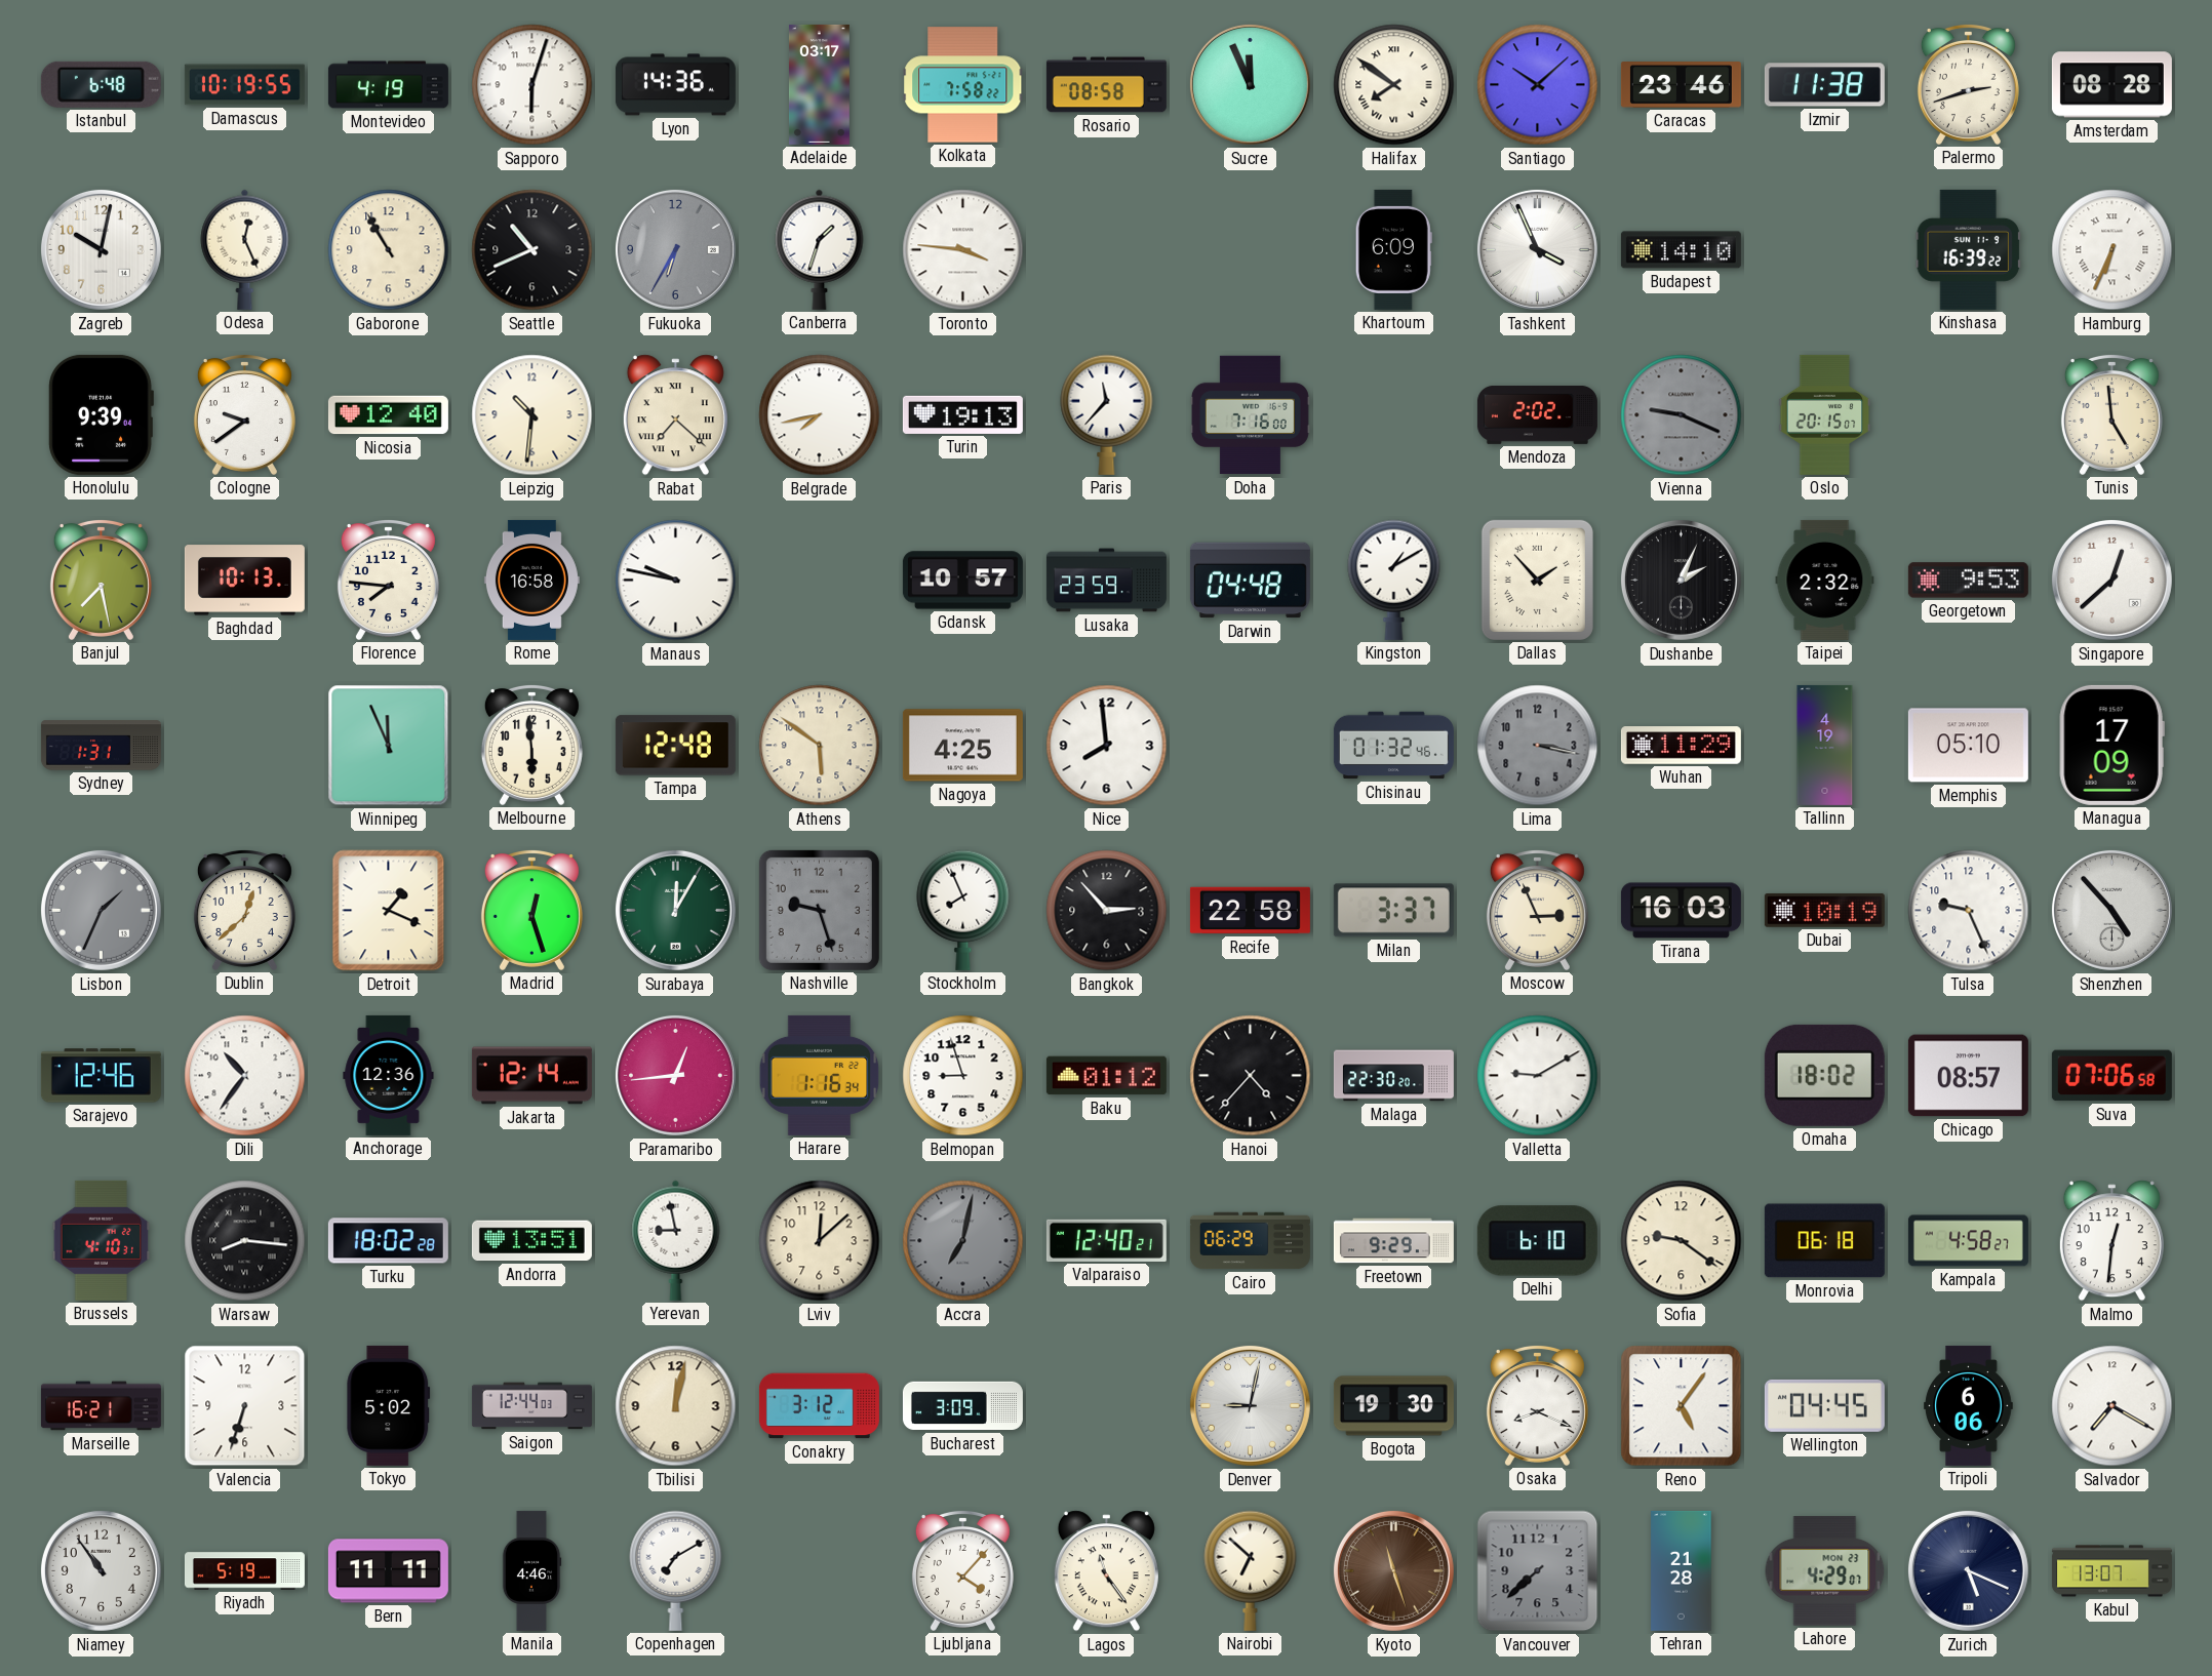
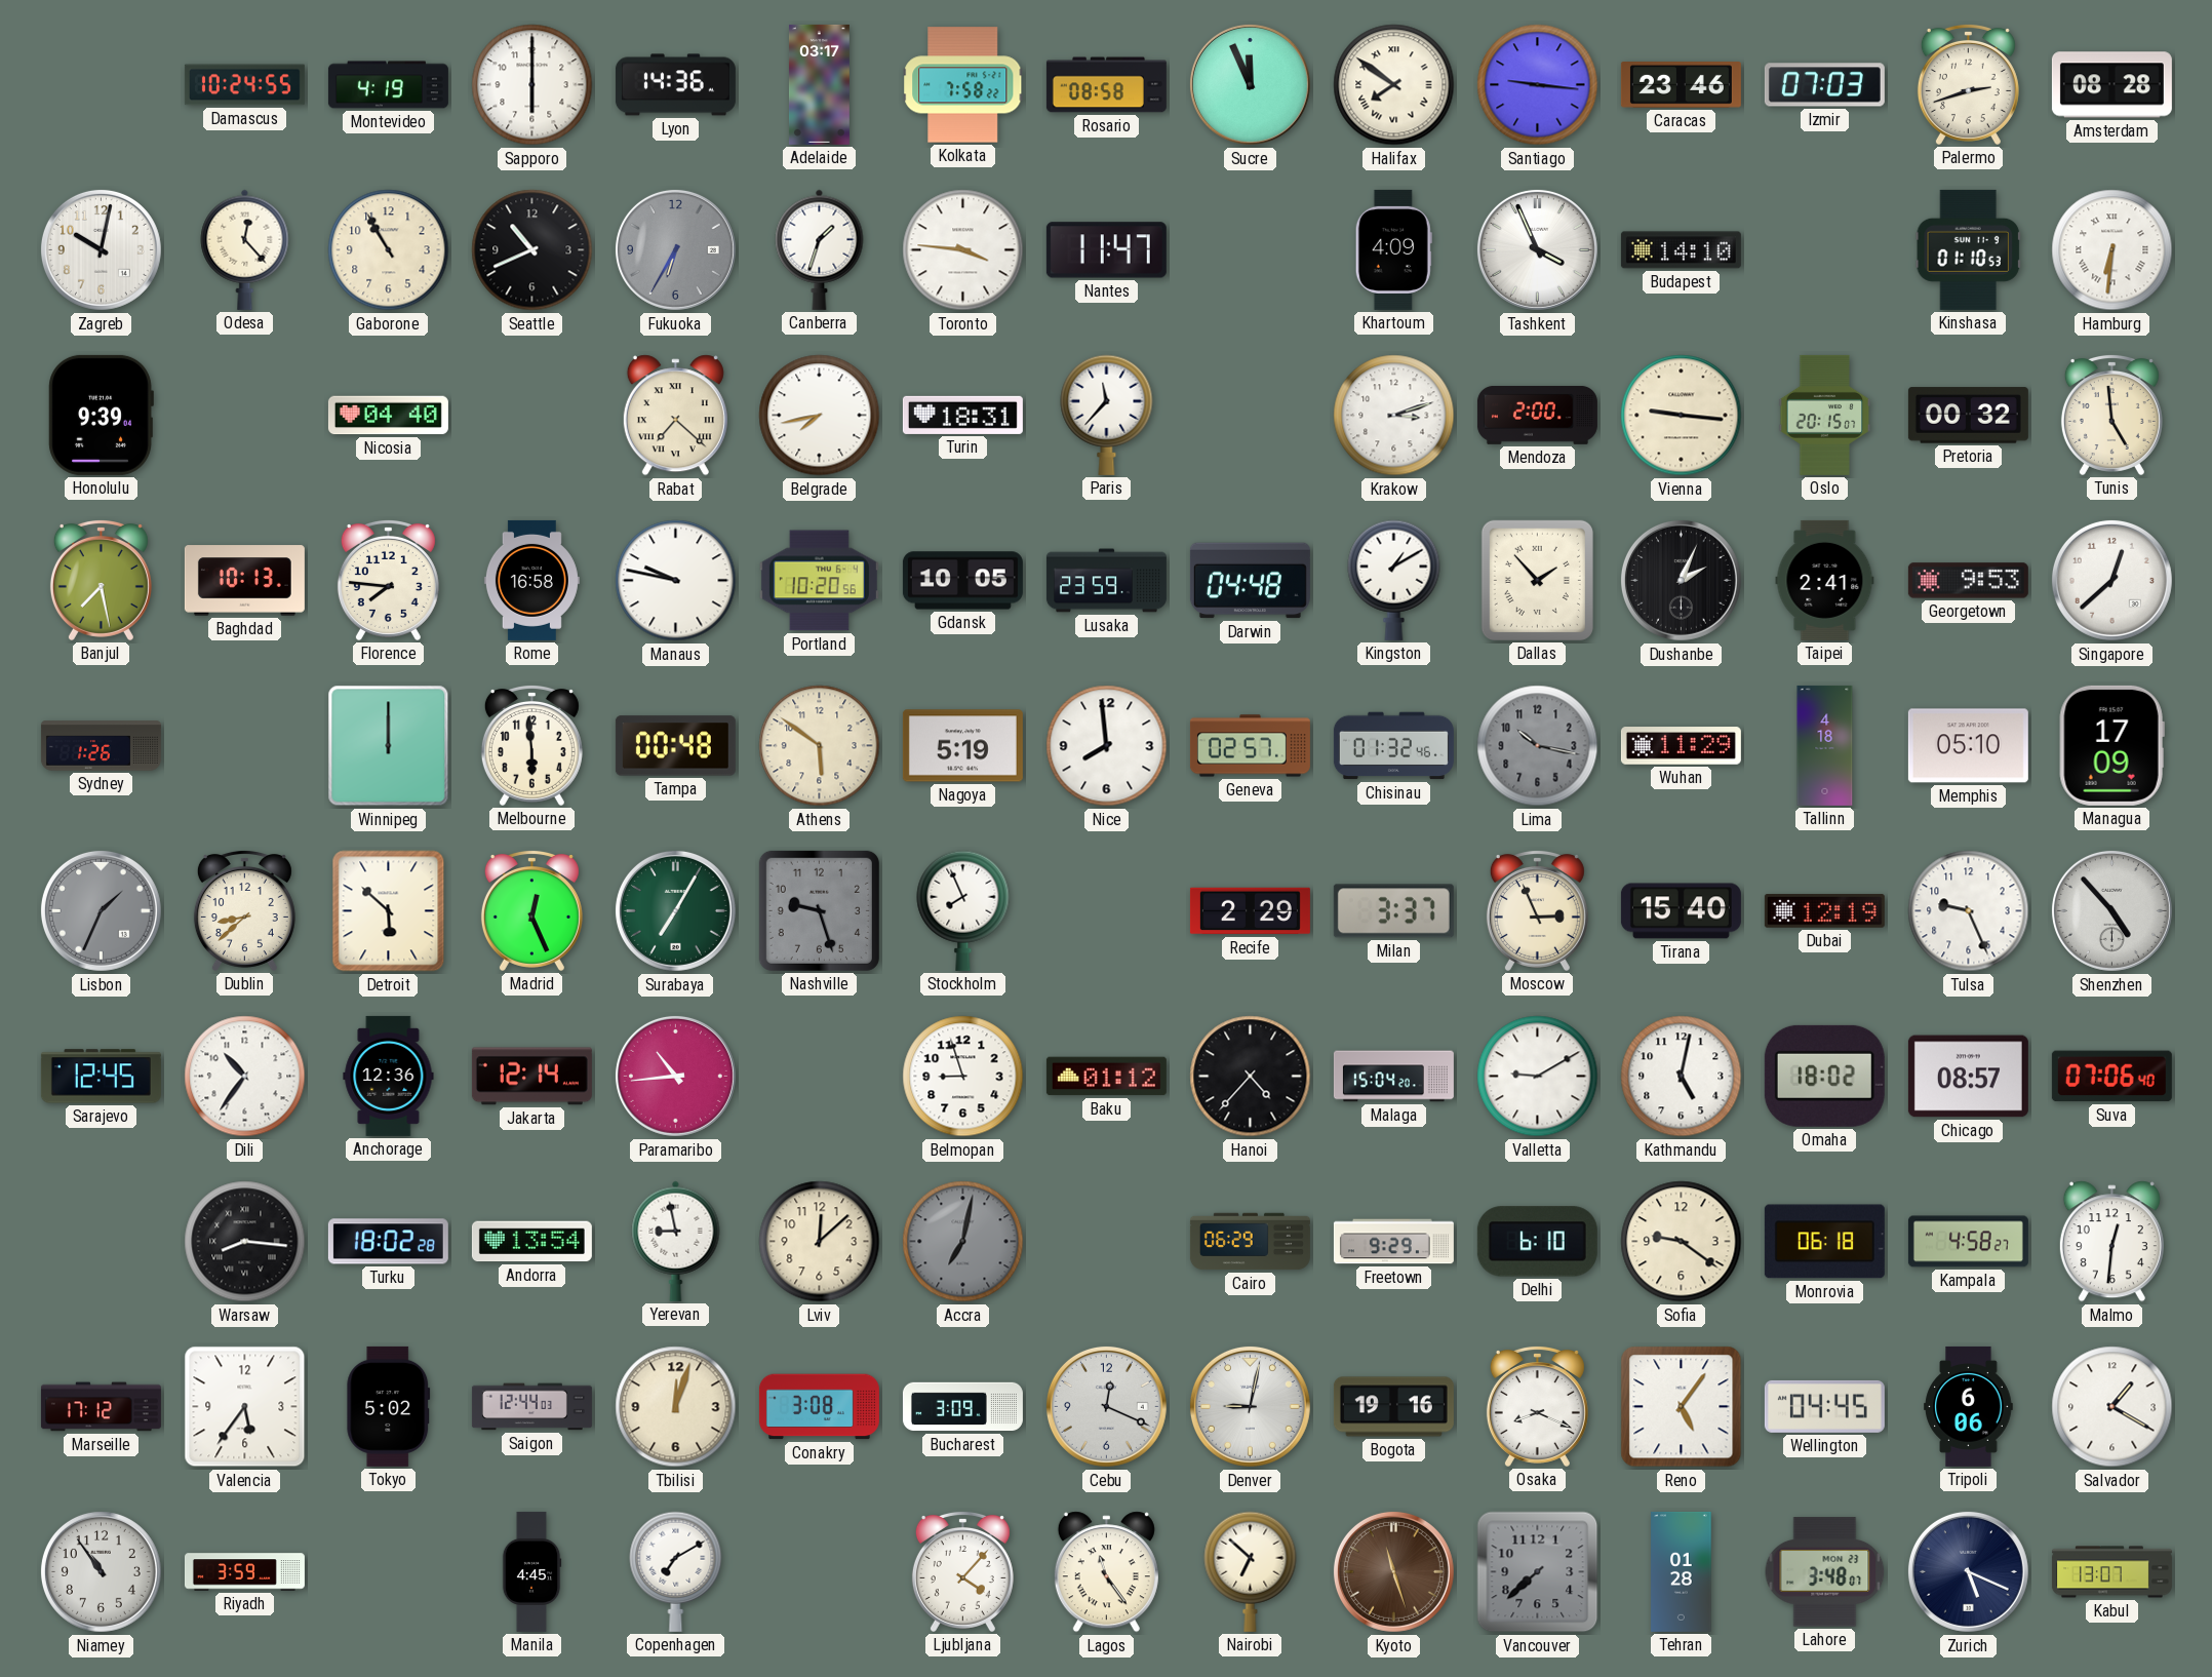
Istanbul: 6:48 -> none
Damascus: 10:19 -> 10:24
Sapporo: 6:03 -> 6:00
Santiago: 10:08 -> 9:16
Izmir: 11:38 -> 07:03
Odesa: 12:26 -> 12:23
Nantes: none -> 11:47
Khartoum: 6:09 -> 4:09
Kinshasa: 16:39 -> 01:10
Hamburg: 6:34 -> 6:31
Cologne: 9:39 -> none
Nicosia: 12:40 -> 04:40
Leipzig: 10:31 -> none
Turin: 19:13 -> 18:31
Doha: 7:16 -> none
Krakow: none -> 3:12
Mendoza: 2:02 -> 2:00
Vienna: 9:19 -> 9:16
Vienna dial: grey -> cream
Pretoria: none -> 00:32
Portland: none -> 10:20
Gdansk: 10:57 -> 10:05
Taipei: 2:32 -> 2:41
Sydney: 1:31 -> 1:26
Winnipeg: 11:56 -> 12:00
Tampa: 12:48 -> 00:48
Nagoya: 4:25 -> 5:19
Geneva: none -> 02:57
Lima: 3:17 -> 10:17
Tallinn: 4:19 -> 4:18
Dublin: 12:38 -> 8:38
Detroit: 1:19 -> 5:52
Madrid: 12:27 -> 12:26
Surabaya: 12:05 -> 7:05
Bangkok: 2:53 -> none
Recife: 22:58 -> 2:29
Tirana: 16:03 -> 15:40
Dubai: 10:19 -> 12:19
Sarajevo: 12:46 -> 12:45
Paramaribo: 12:44 -> 10:44
Harare: 1:16 -> none
Malaga: 22:30 -> 15:04
Kathmandu: none -> 5:02
Suva: 07:06:58 -> 07:06:40
Brussels: 4:10 -> none
Andorra: 13:51 -> 13:54
Valparaiso: 12:40 -> none
Marseille: 16:21 -> 17:12
Valencia: 6:33 -> 5:36
Tbilisi: 12:02 -> 12:03
Conakry: 3:12 -> 3:08
Cebu: none -> 12:19
Bogota: 19:30 -> 19:16
Salvador: 7:20 -> 1:20
Riyadh: 5:19 -> 3:59
Bern: 11:11 -> none
Manila: 4:46 -> 4:45
Tehran: 21:28 -> 01:28
Lahore: 4:29 -> 3:48
